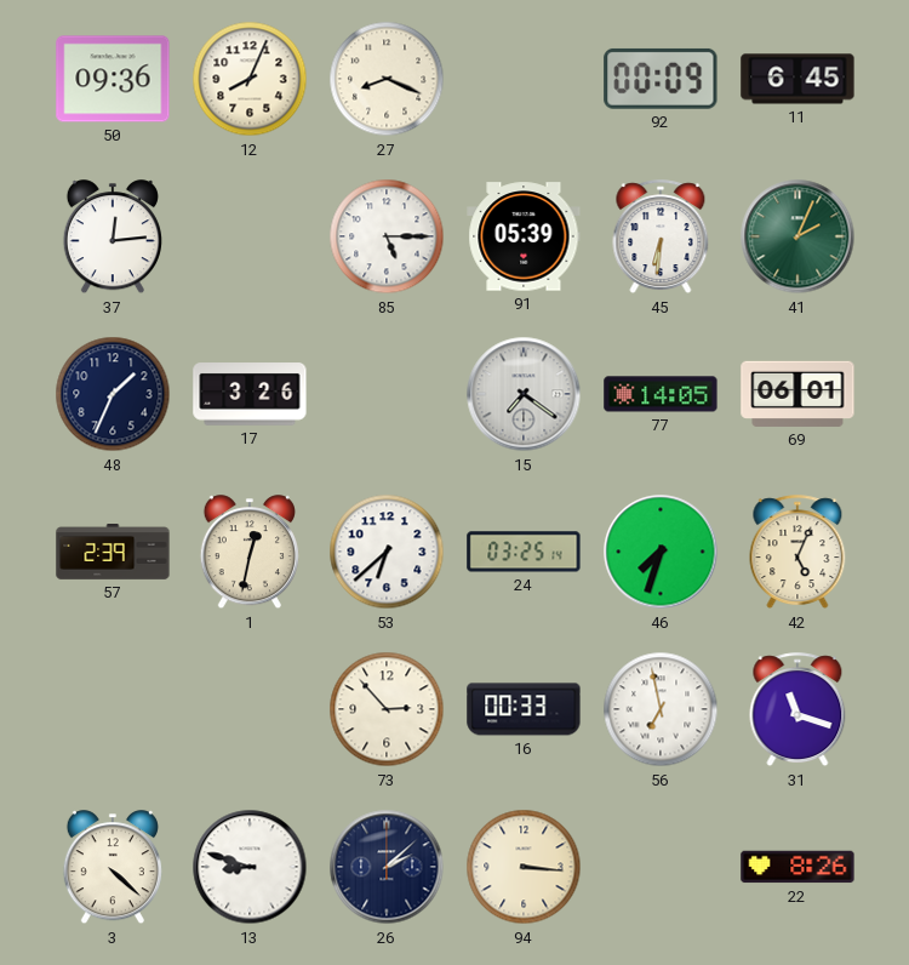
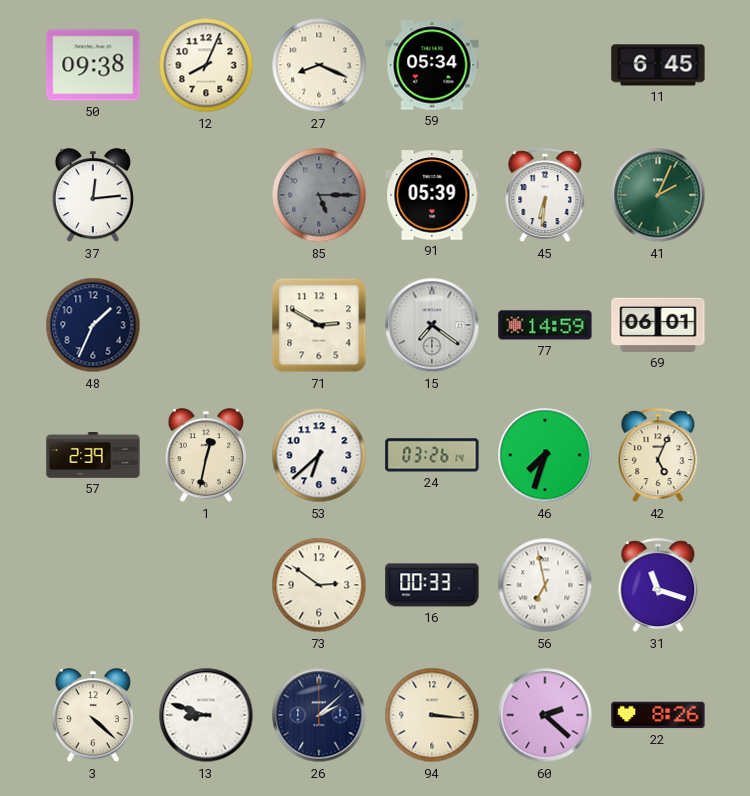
50: 09:36 -> 09:38
59: none -> 05:34
92: 00:09 -> none
85 dial: white -> grey
17: 3:26 -> none
71: none -> 2:50
77: 14:05 -> 14:59
24: 03:25 -> 03:26
73: 2:53 -> 2:51
60: none -> 2:22
